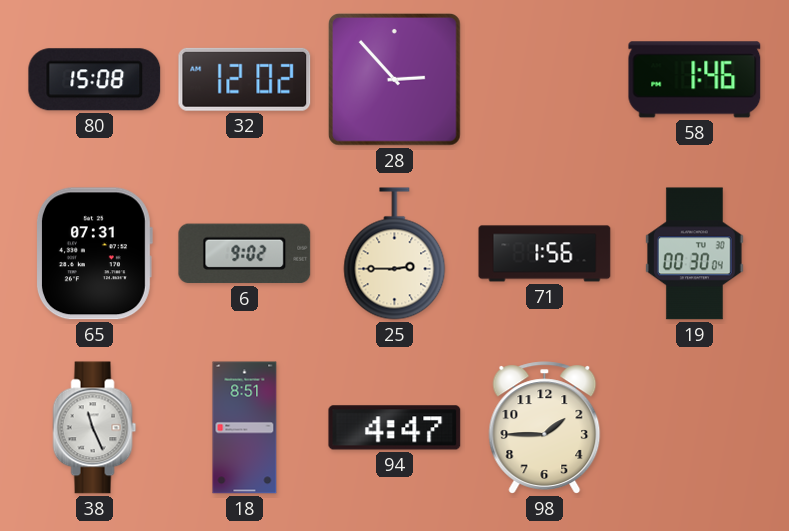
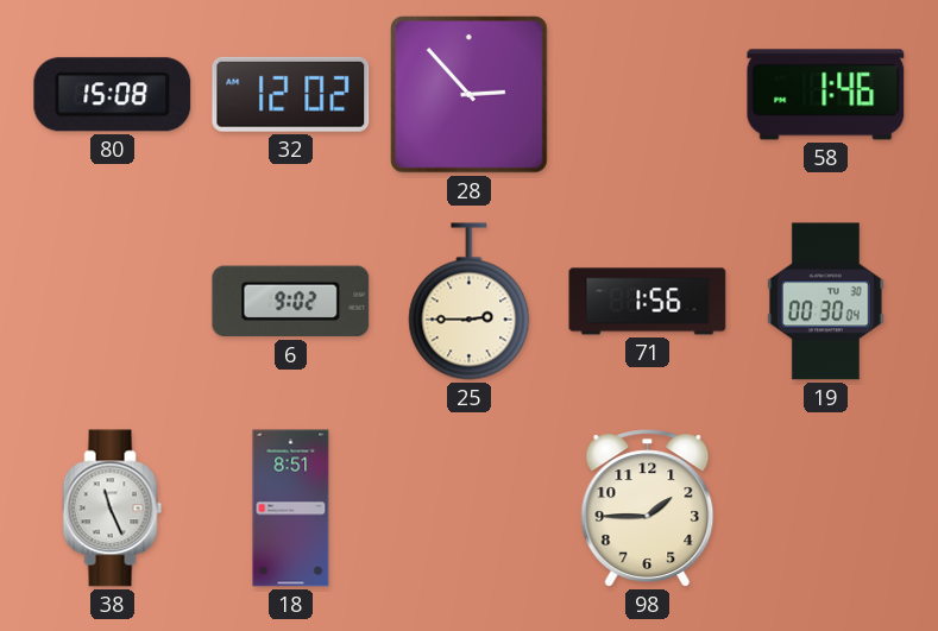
65: 07:31 -> none
94: 4:47 -> none
